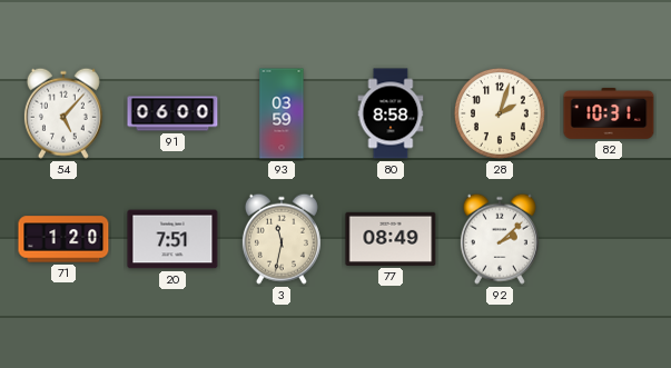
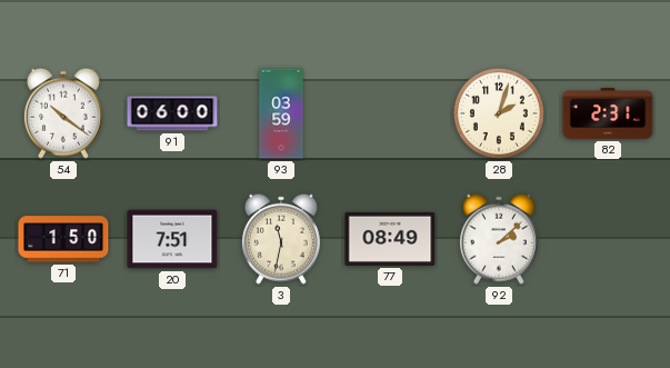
54: 5:07 -> 10:21
80: 8:58 -> none
82: 10:31 -> 2:31
71: 1:20 -> 1:50
